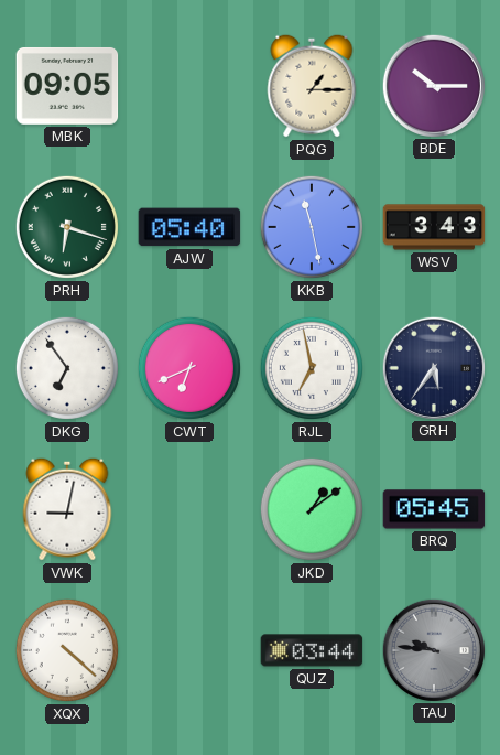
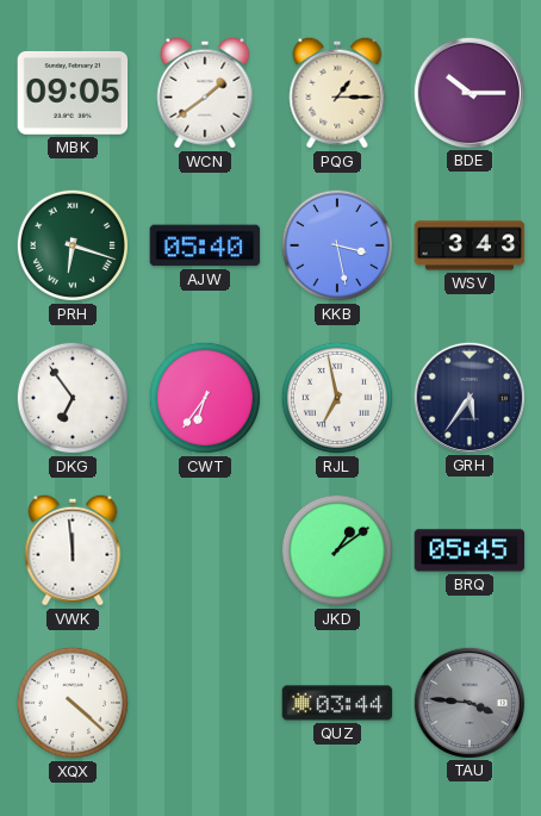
WCN: none -> 1:39
KKB: 11:28 -> 3:28
CWT: 6:41 -> 6:36
VWK: 9:02 -> 11:59
TAU: 9:46 -> 3:46
